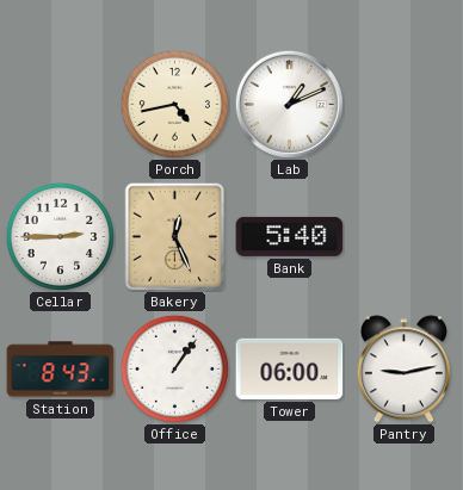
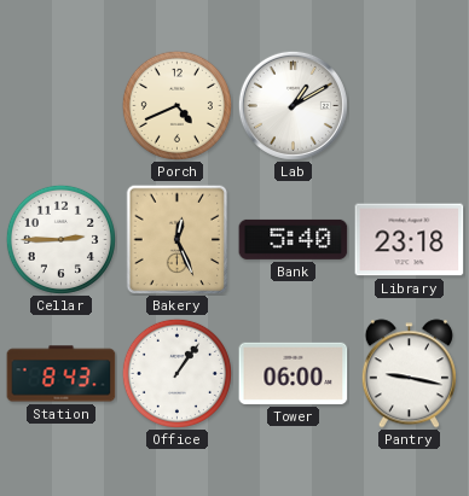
Porch: 4:43 -> 4:41
Lab: 1:11 -> 1:10
Library: none -> 23:18
Pantry: 9:13 -> 9:17
